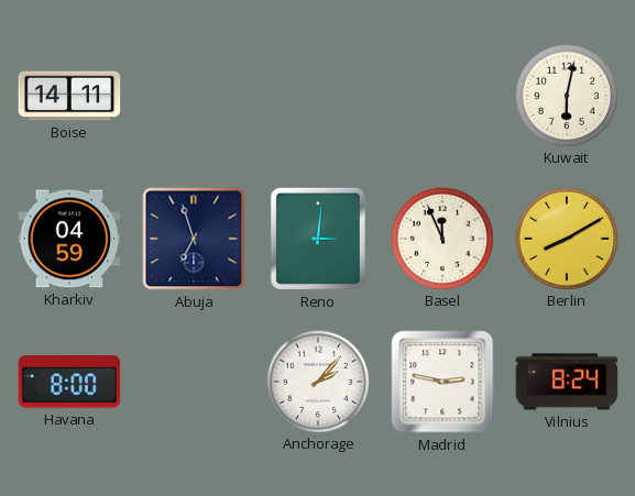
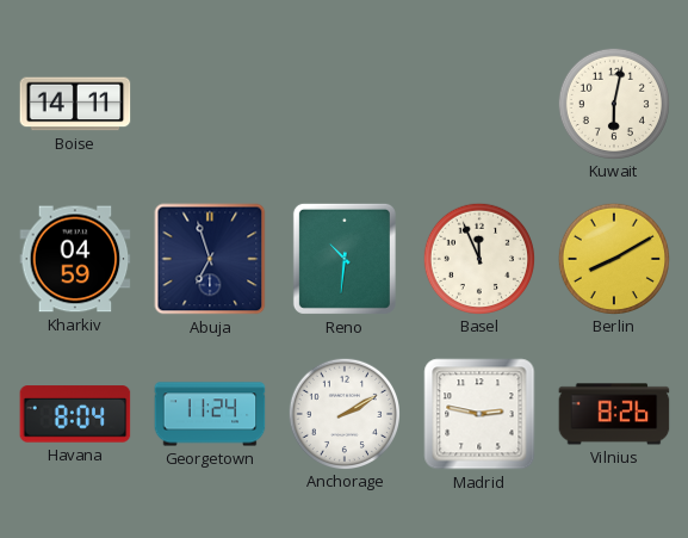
Reno: 3:01 -> 10:31
Havana: 8:00 -> 8:04
Georgetown: none -> 11:24
Anchorage: 2:07 -> 2:10
Vilnius: 8:24 -> 8:26
